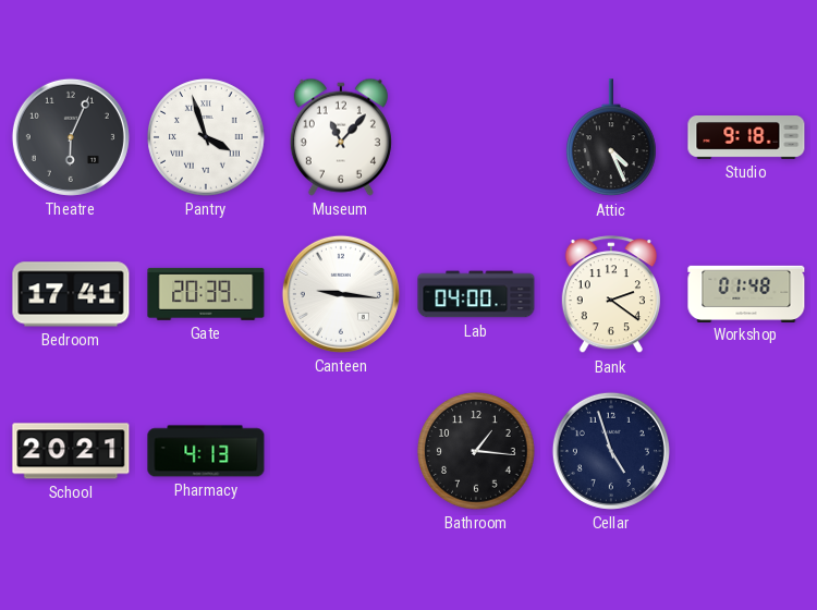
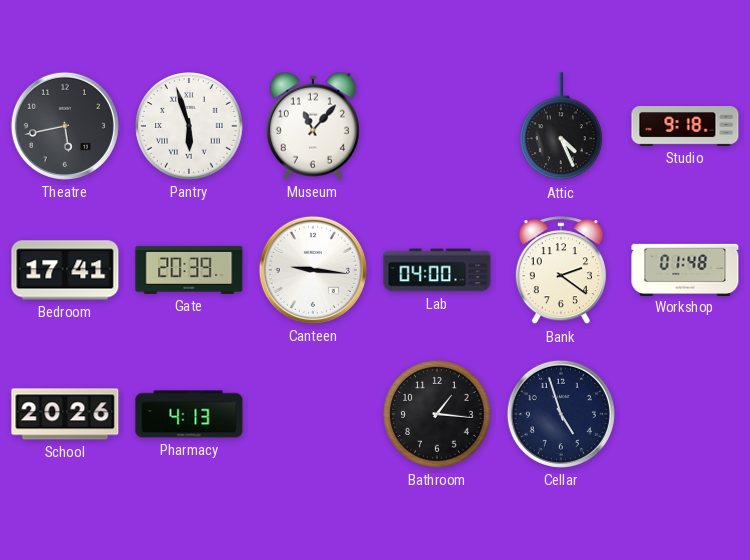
Theatre: 6:04 -> 5:43
Pantry: 3:57 -> 5:57
School: 20:21 -> 20:26
